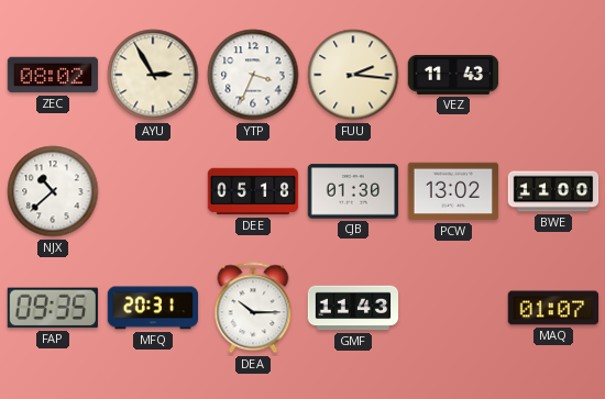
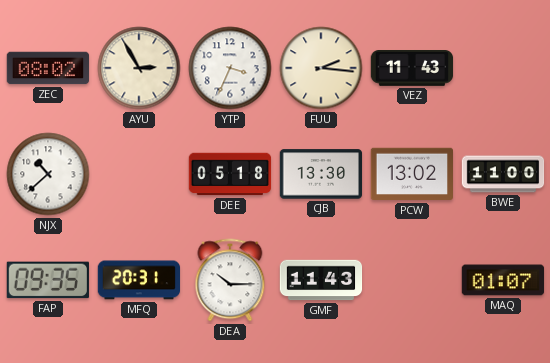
CJB: 01:30 -> 13:30
